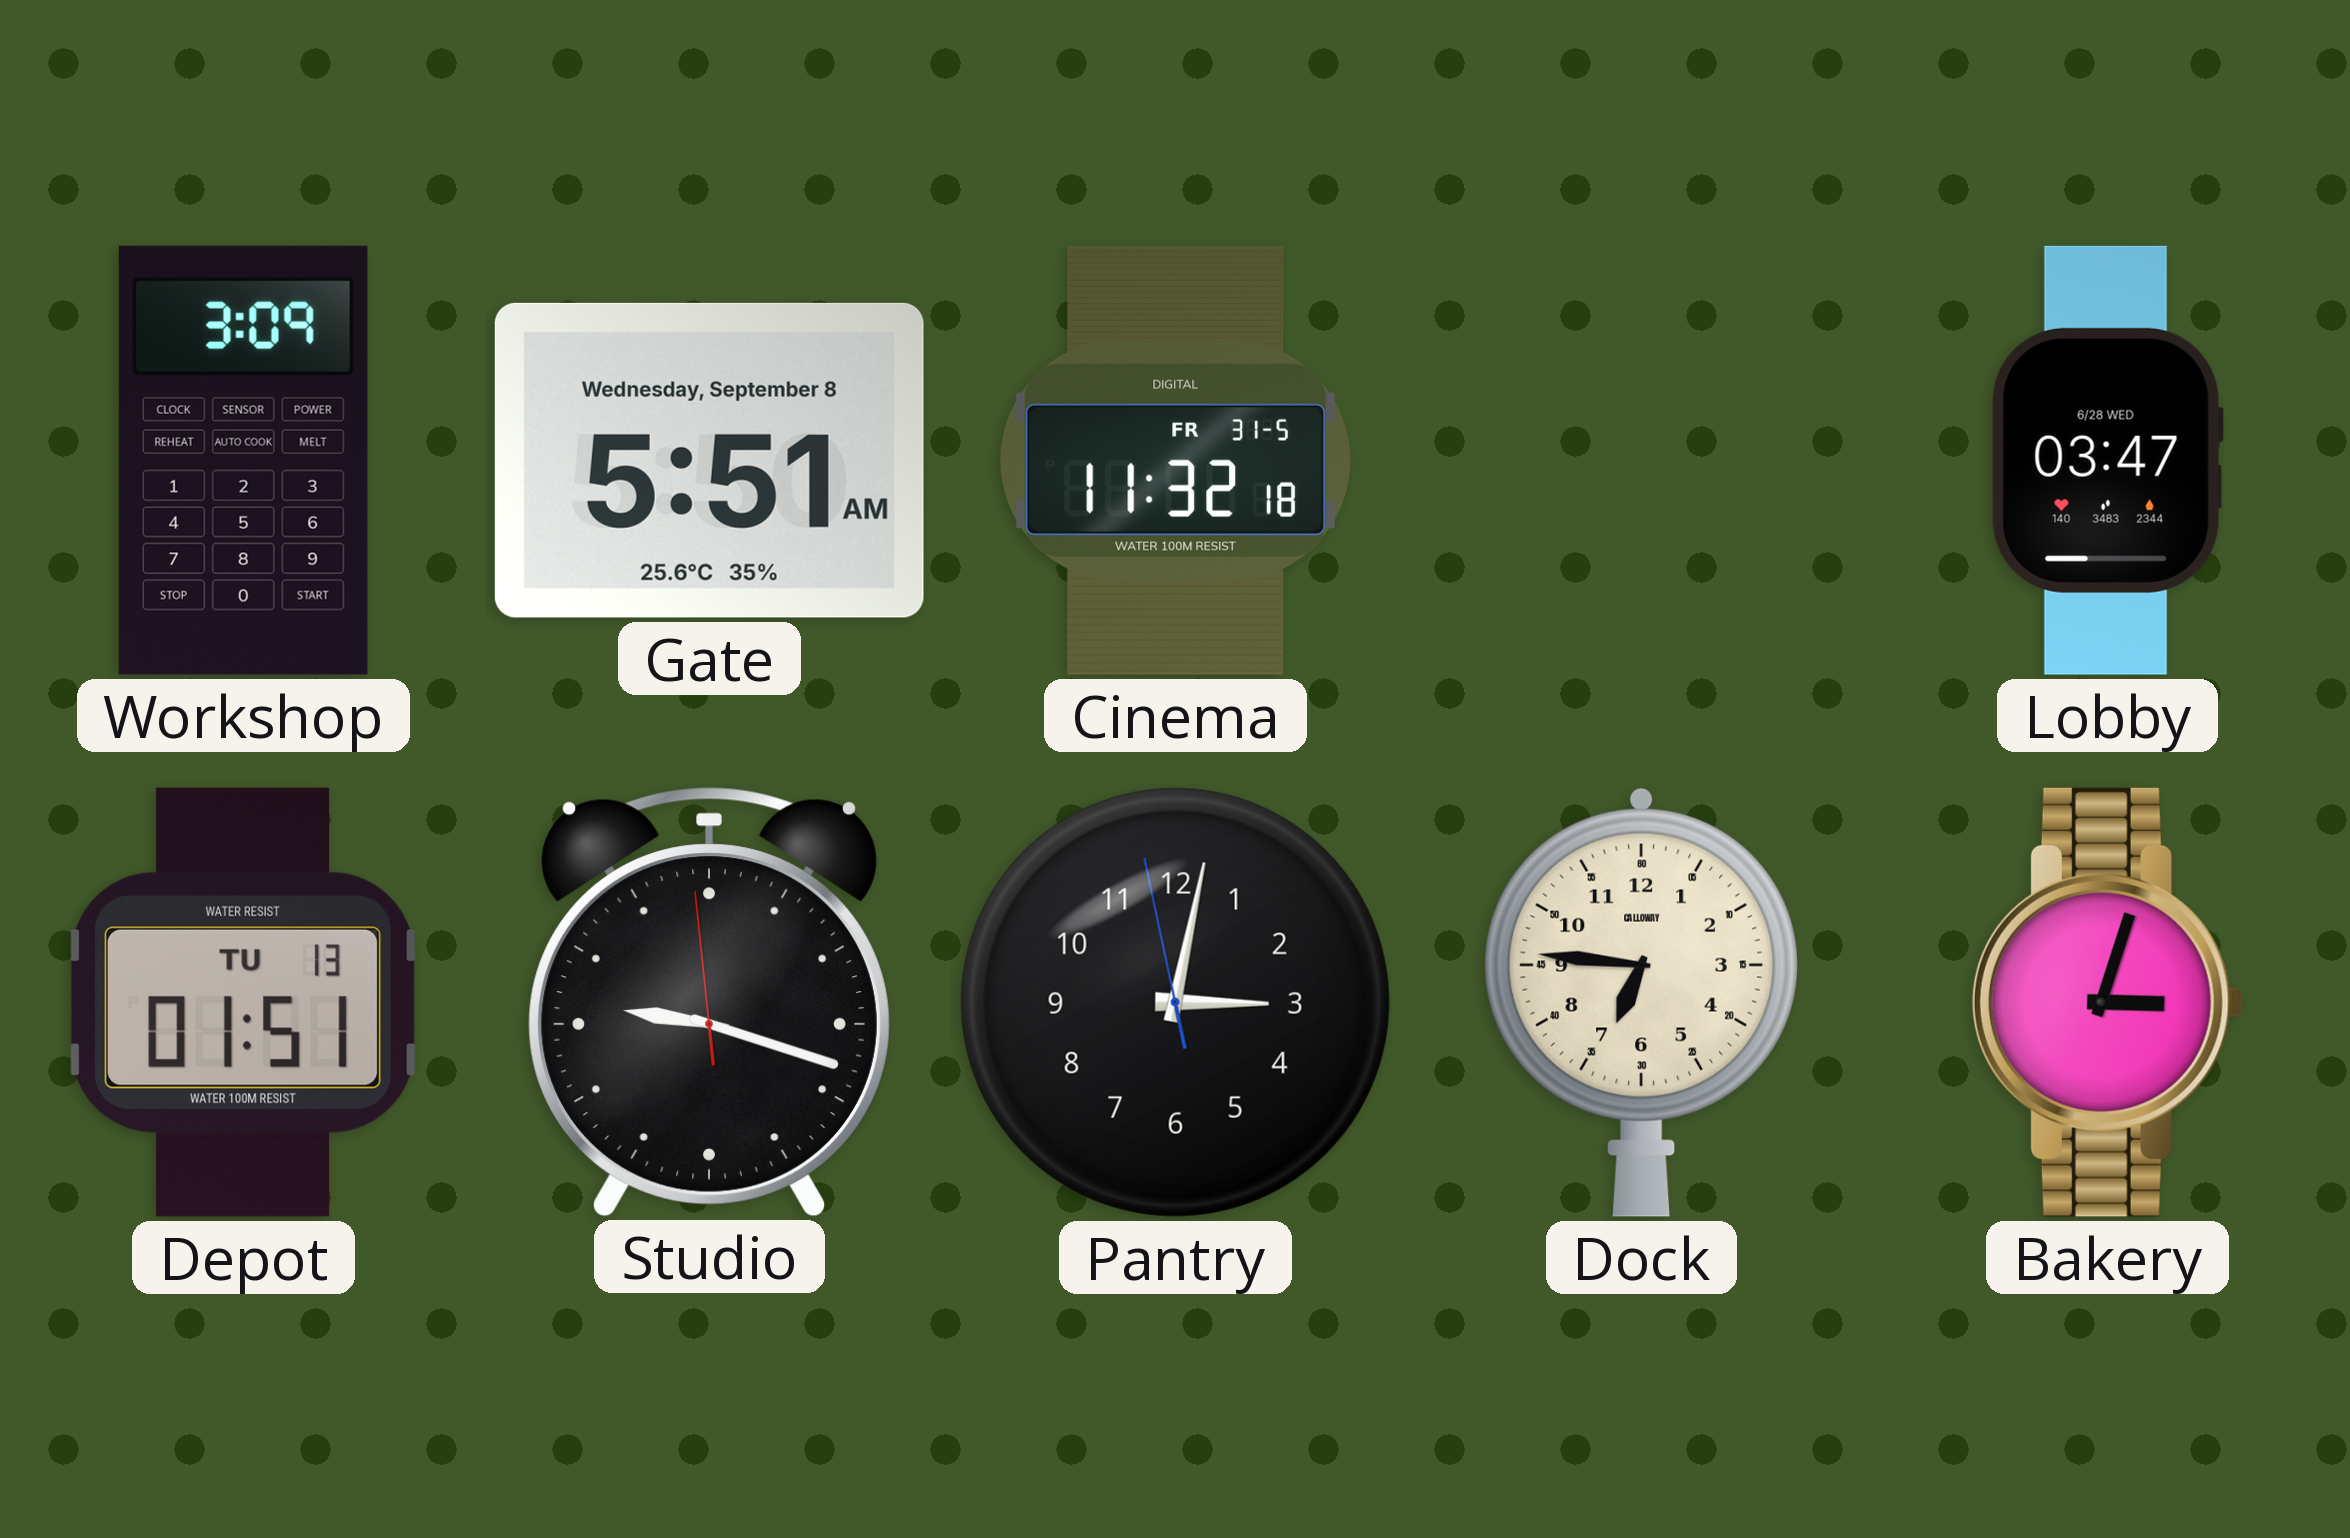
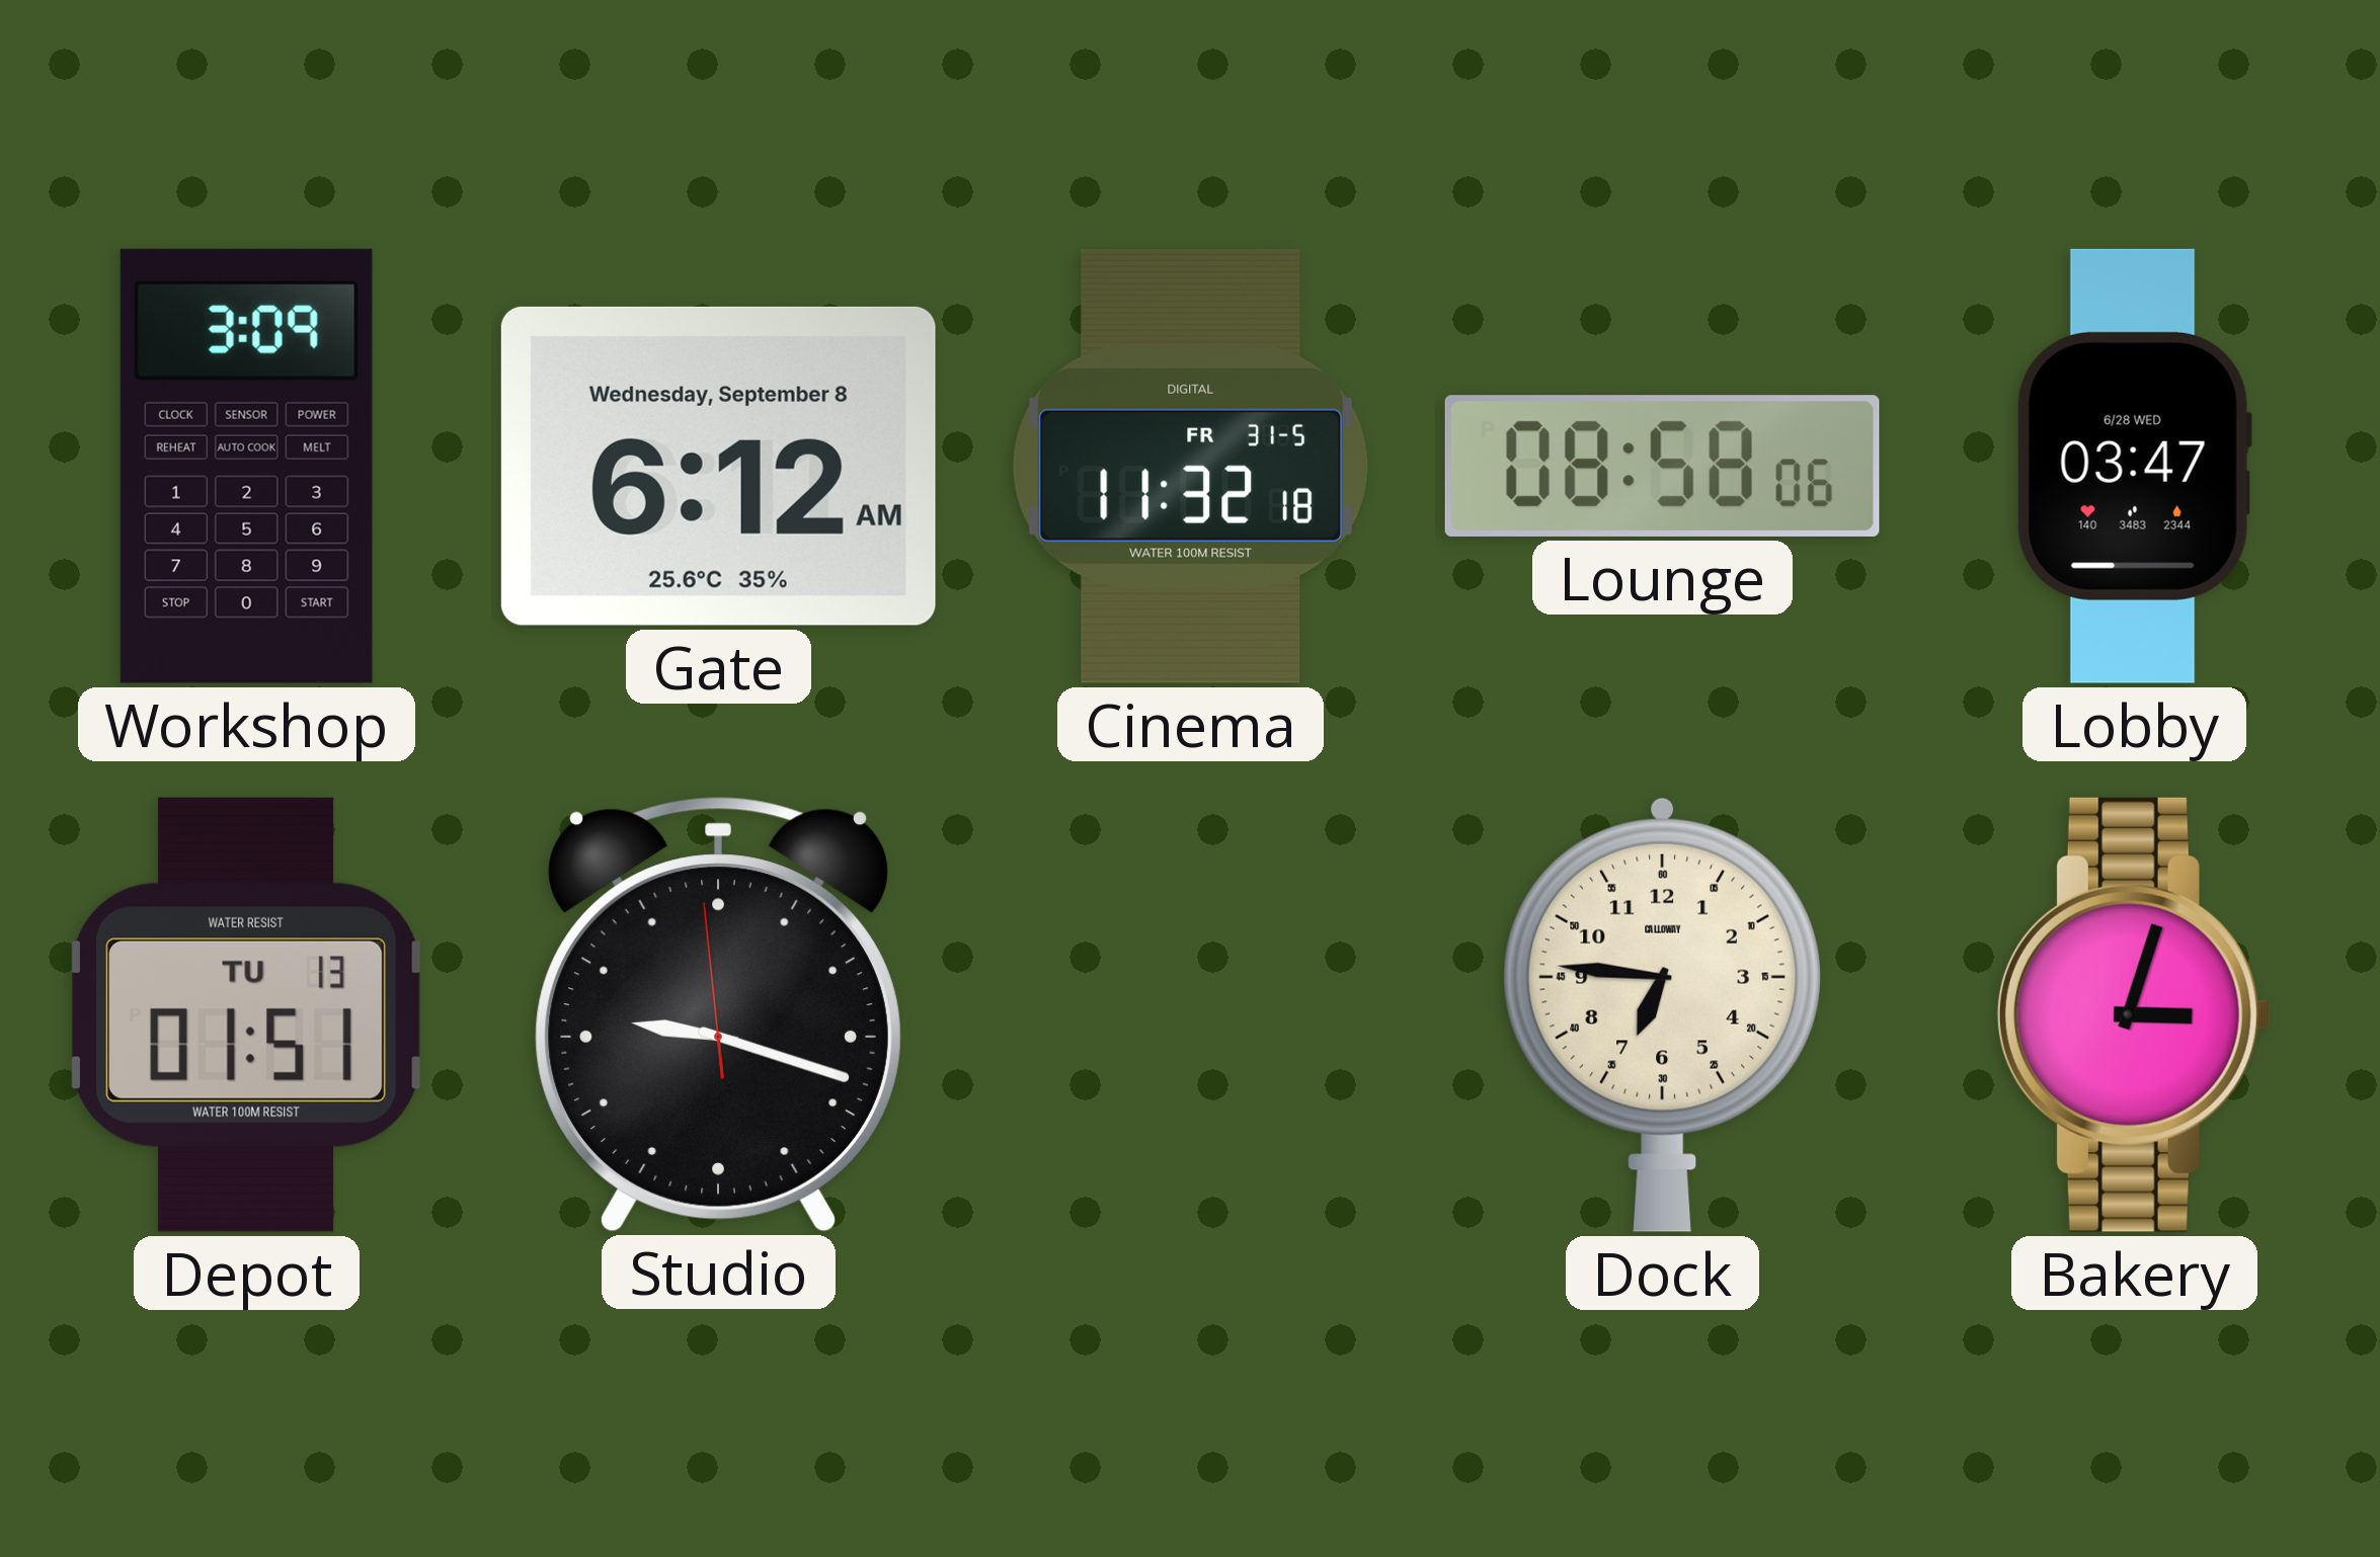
Gate: 5:51 -> 6:12
Lounge: none -> 08:58
Pantry: 3:01 -> none
